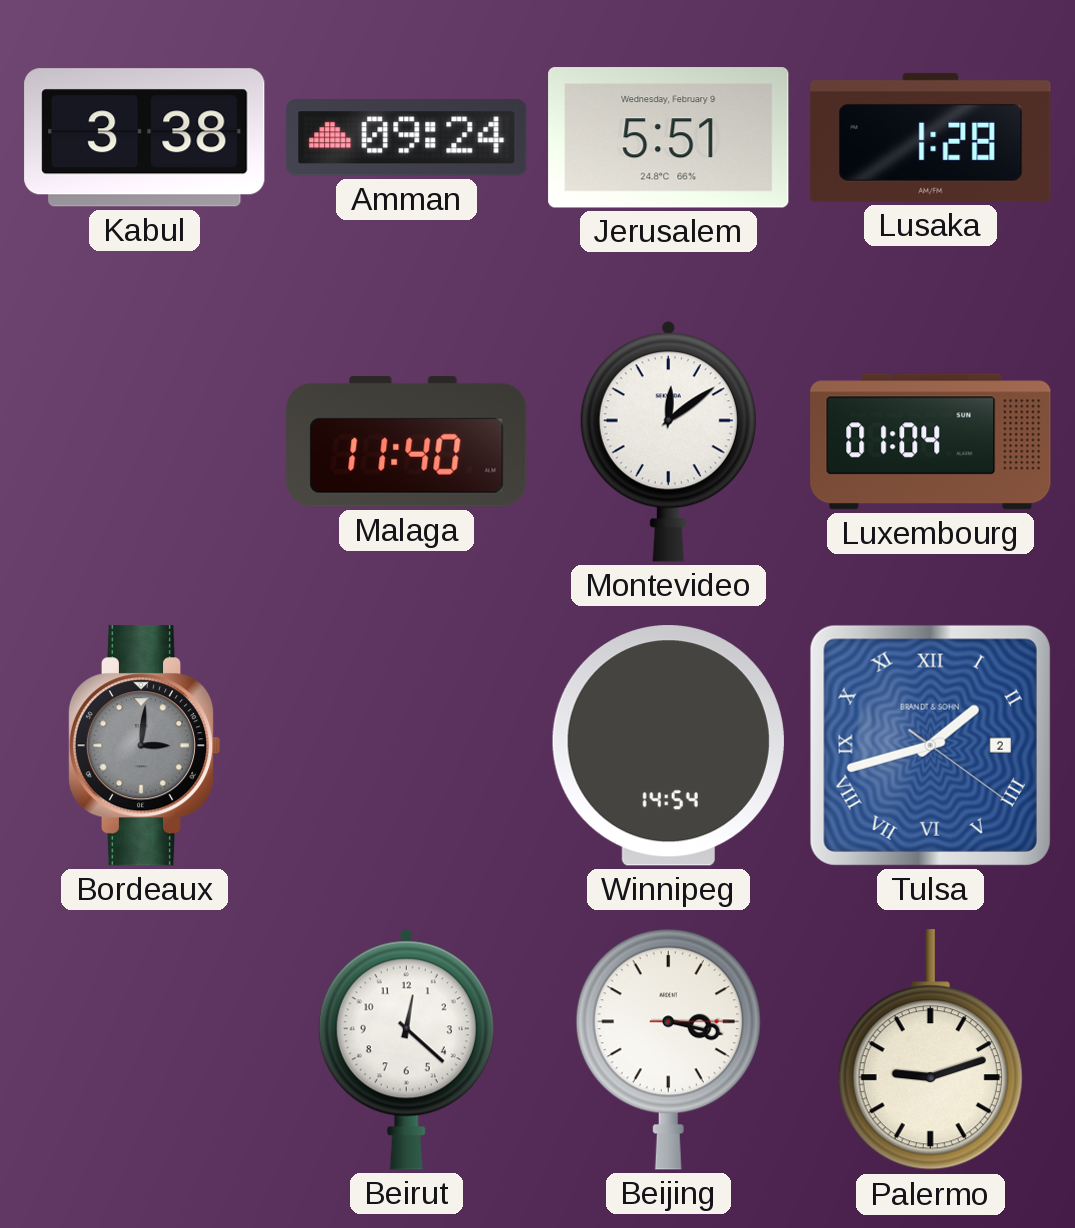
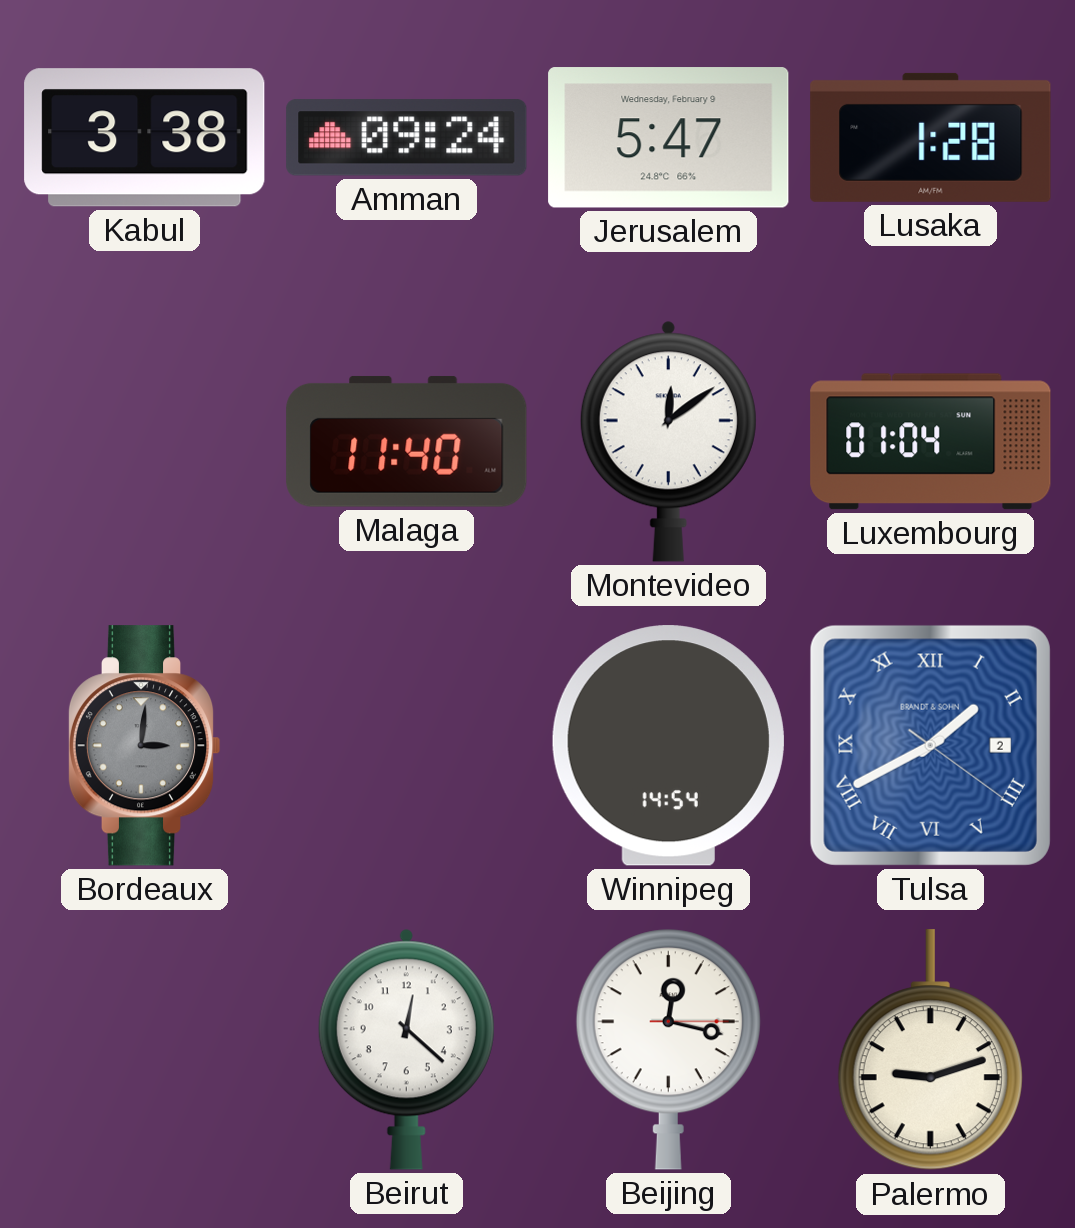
Jerusalem: 5:51 -> 5:47
Tulsa: 1:42 -> 1:40
Beijing: 3:17 -> 12:17
